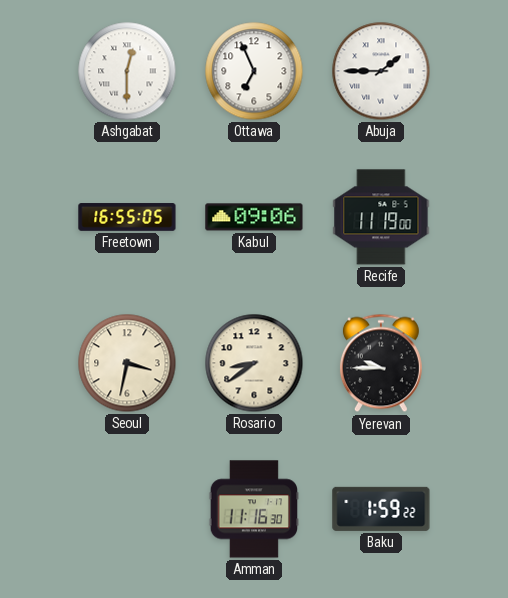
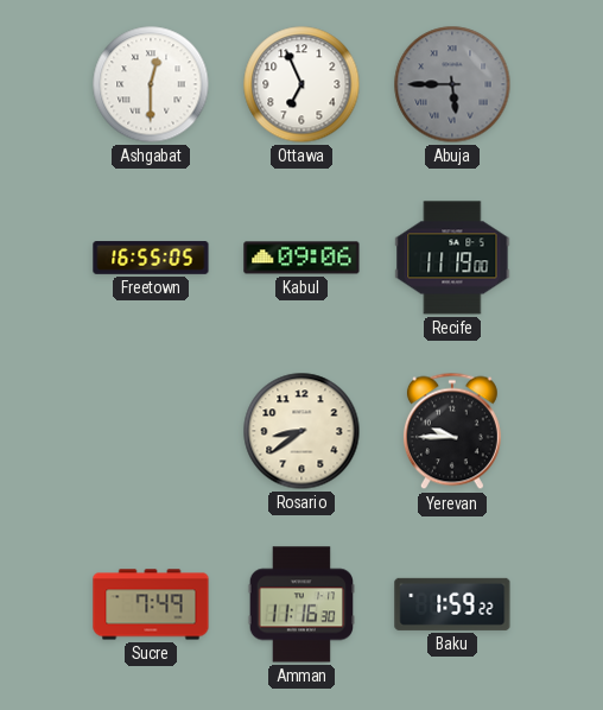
Abuja: 1:45 -> 5:45
Abuja dial: white -> grey
Seoul: 3:32 -> none
Sucre: none -> 7:49
